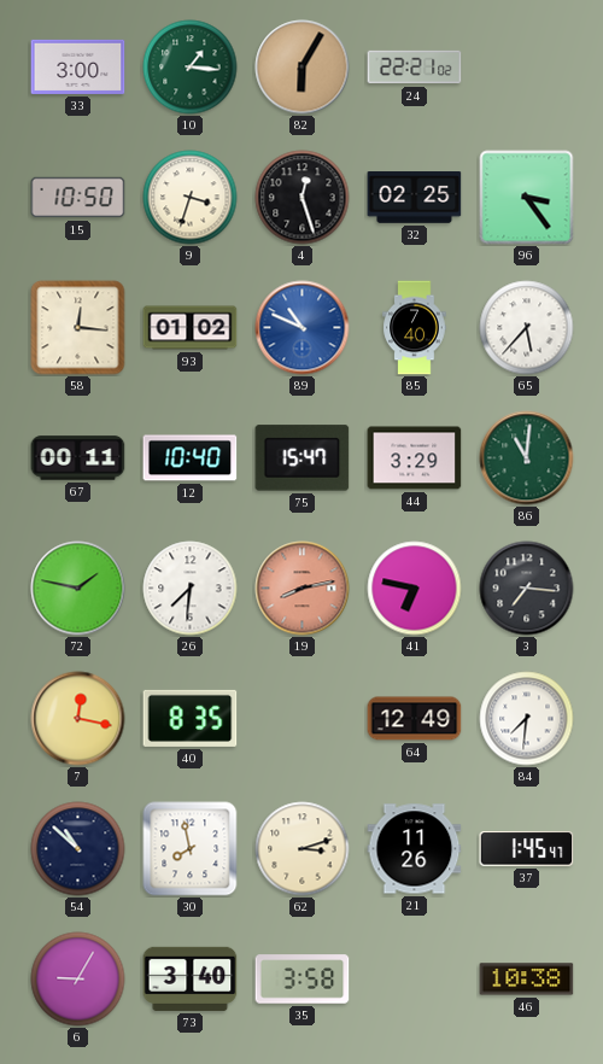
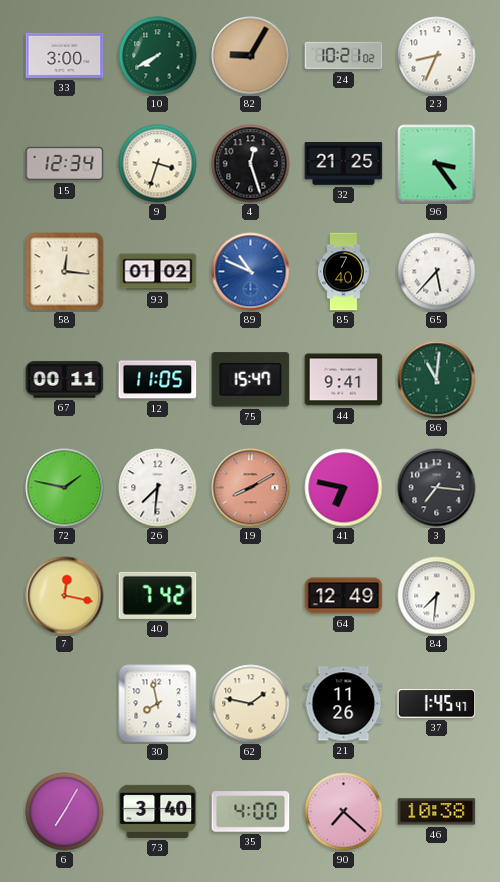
10: 1:16 -> 7:40
82: 6:05 -> 9:05
24: 22:21 -> 10:21
23: none -> 8:34
15: 10:50 -> 12:34
32: 02:25 -> 21:25
12: 10:40 -> 11:05
44: 3:29 -> 9:41
19: 8:13 -> 8:10
40: 8:35 -> 7:42
54: 10:52 -> none
62: 3:12 -> 1:47
6: 9:05 -> 7:05
35: 3:58 -> 4:00
90: none -> 7:22
